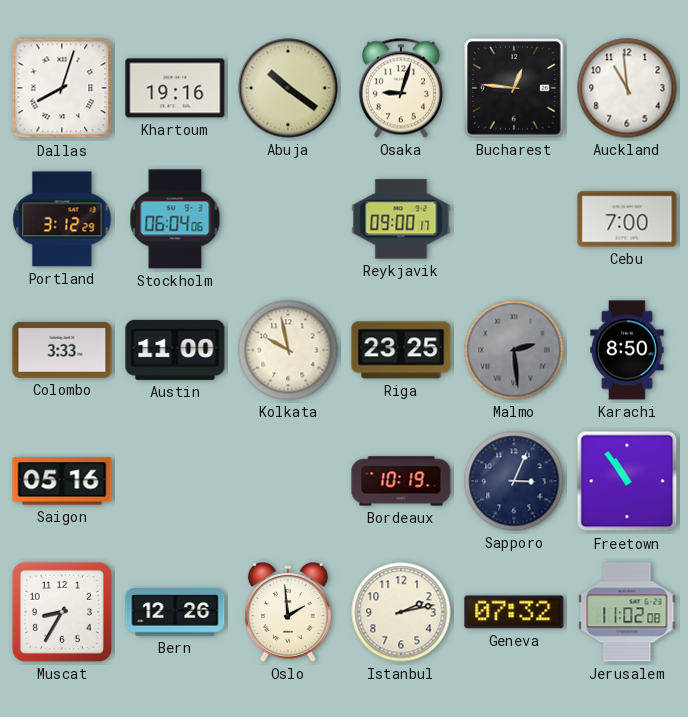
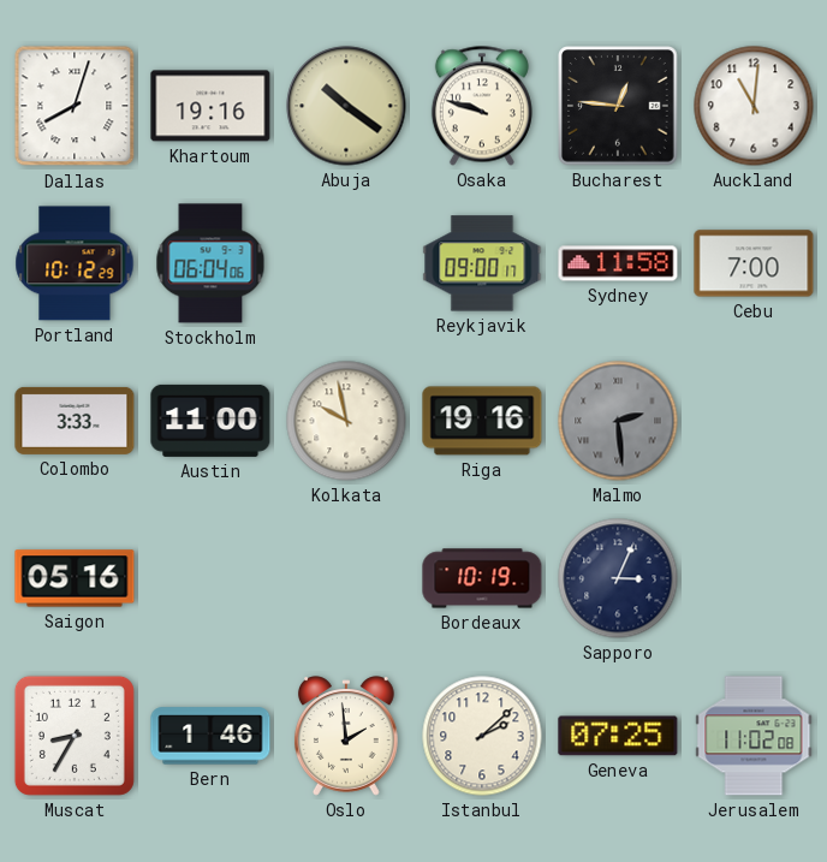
Osaka: 9:03 -> 9:48
Auckland: 10:59 -> 11:01
Portland: 3:12 -> 10:12
Sydney: none -> 11:58
Riga: 23:25 -> 19:16
Karachi: 8:50 -> none
Freetown: 10:54 -> none
Bern: 12:26 -> 1:46
Istanbul: 2:13 -> 2:08
Geneva: 07:32 -> 07:25
